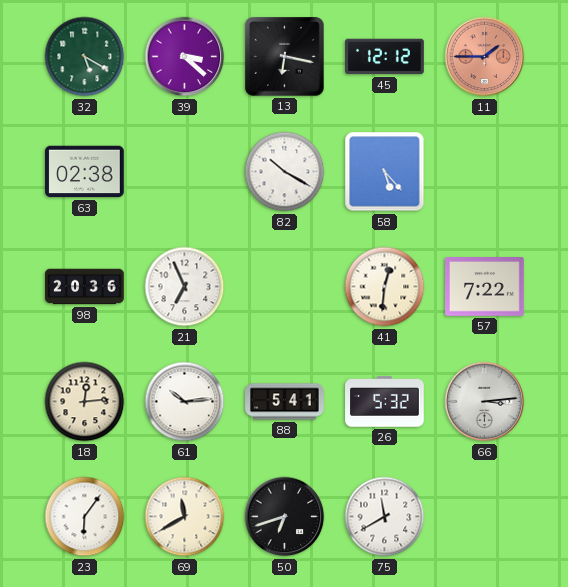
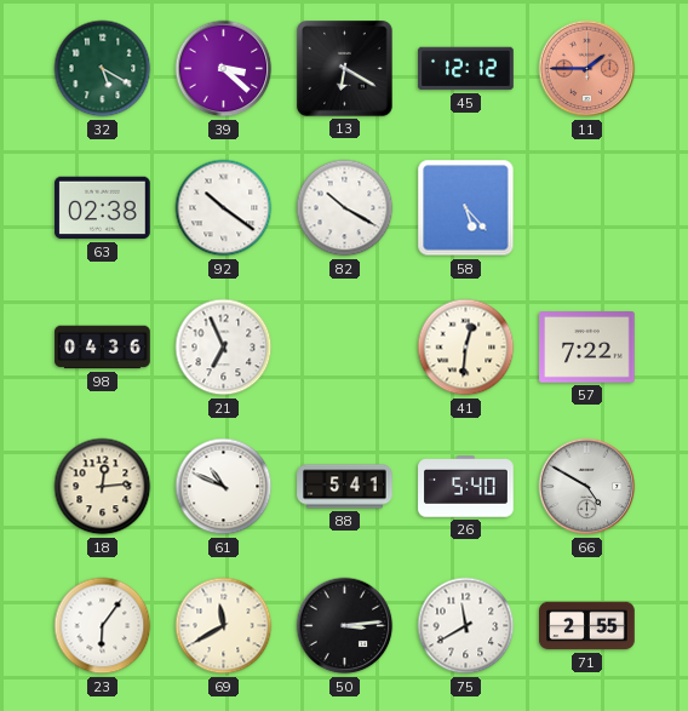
13: 6:17 -> 6:20
92: none -> 10:21
98: 20:36 -> 04:36
61: 10:14 -> 10:49
26: 5:32 -> 5:40
66: 3:14 -> 4:50
50: 6:42 -> 3:14
71: none -> 2:55
